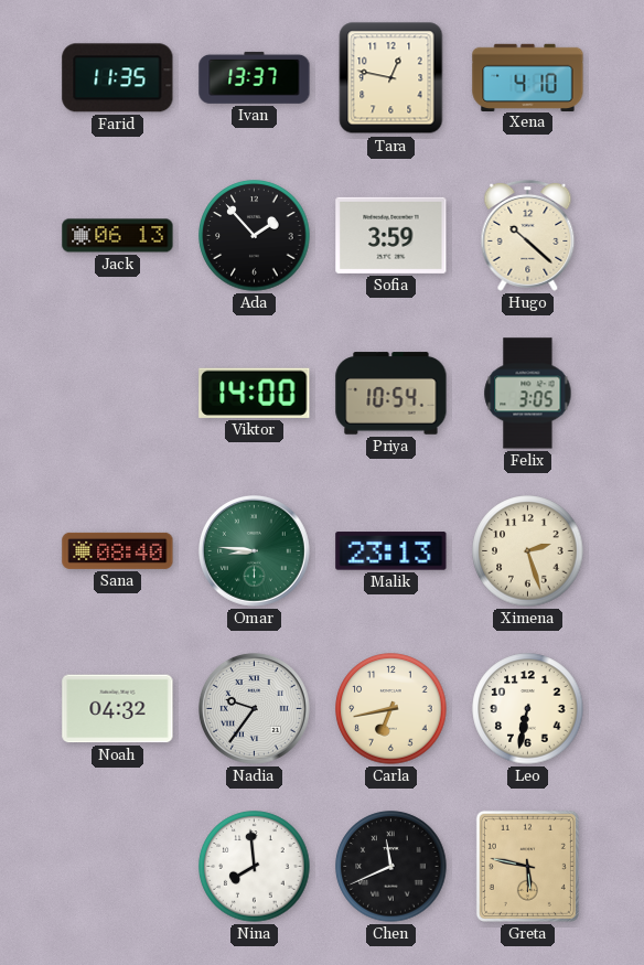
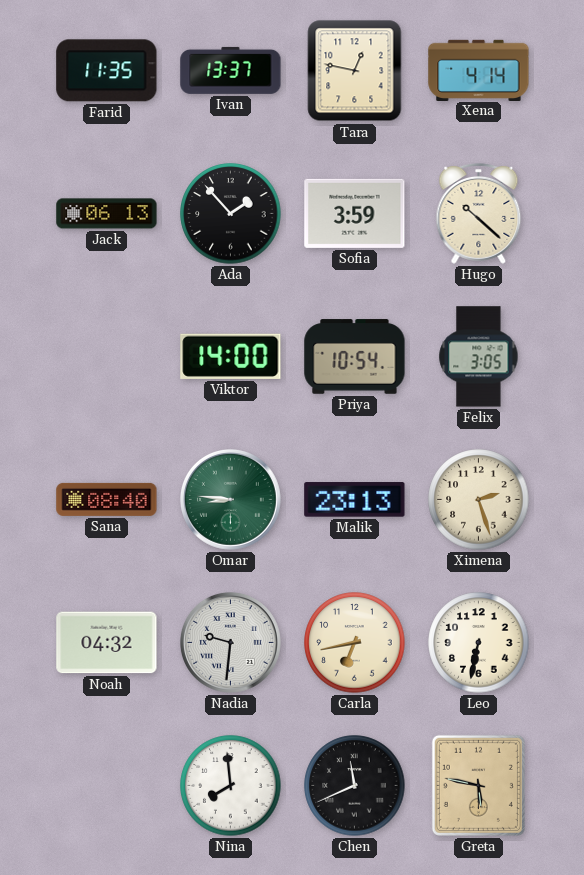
Xena: 4:10 -> 4:14
Nadia: 9:36 -> 9:31
